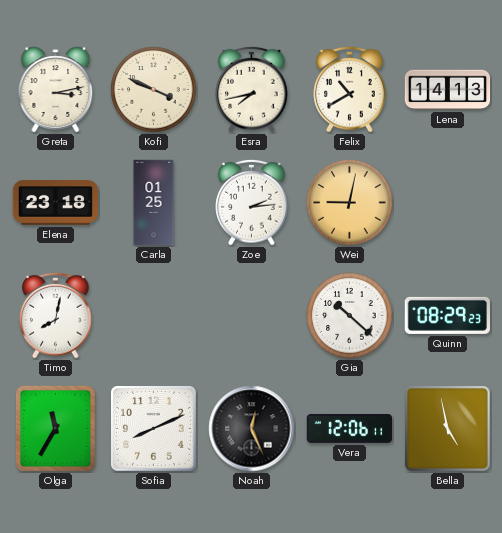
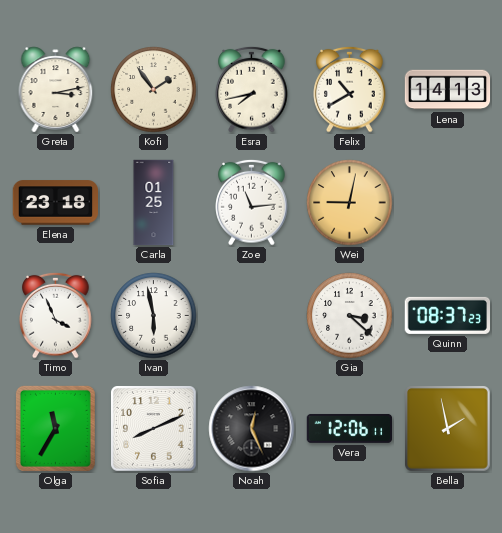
Kofi: 3:49 -> 1:54
Zoe: 2:14 -> 11:14
Timo: 8:02 -> 3:56
Ivan: none -> 5:58
Gia: 10:22 -> 3:22
Quinn: 08:29 -> 08:37
Bella: 4:58 -> 1:58
